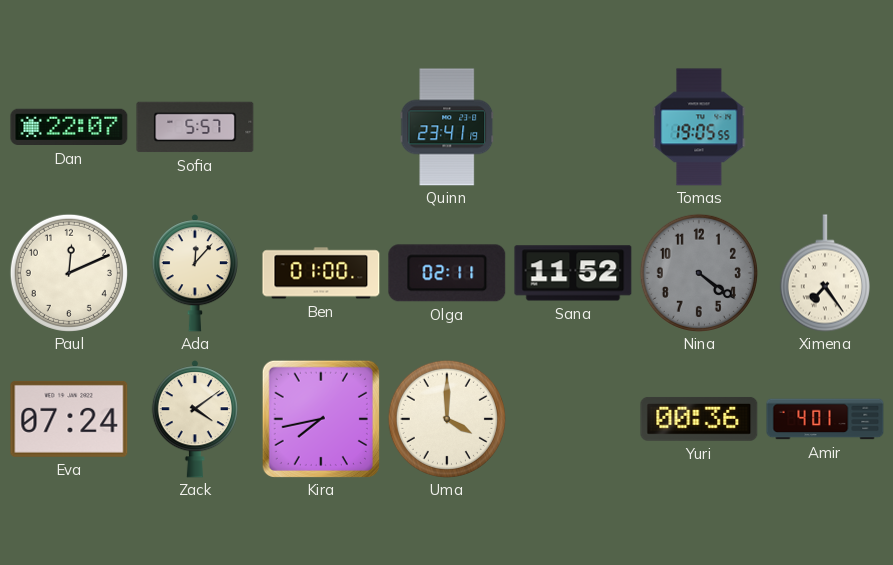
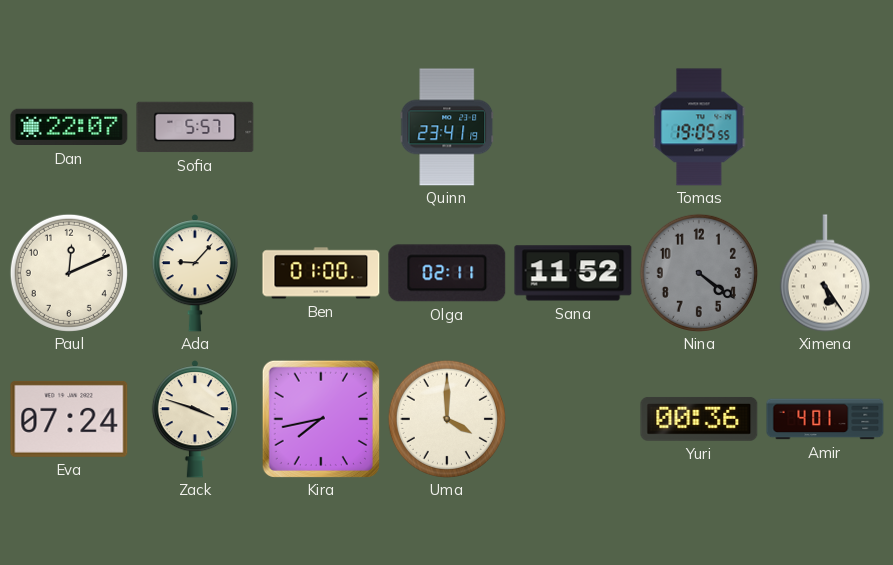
Ada: 12:07 -> 9:07
Ximena: 7:24 -> 5:24
Zack: 4:09 -> 3:48
